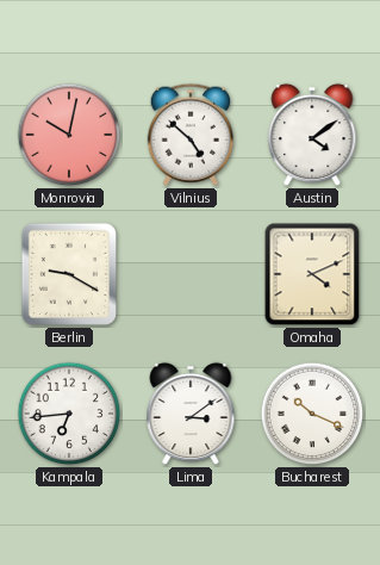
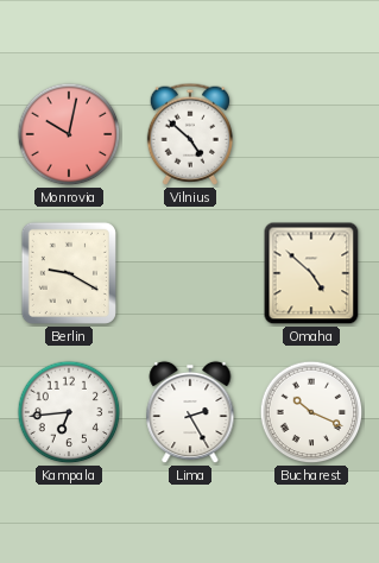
Austin: 4:09 -> none
Omaha: 4:11 -> 4:52
Lima: 3:09 -> 2:25
